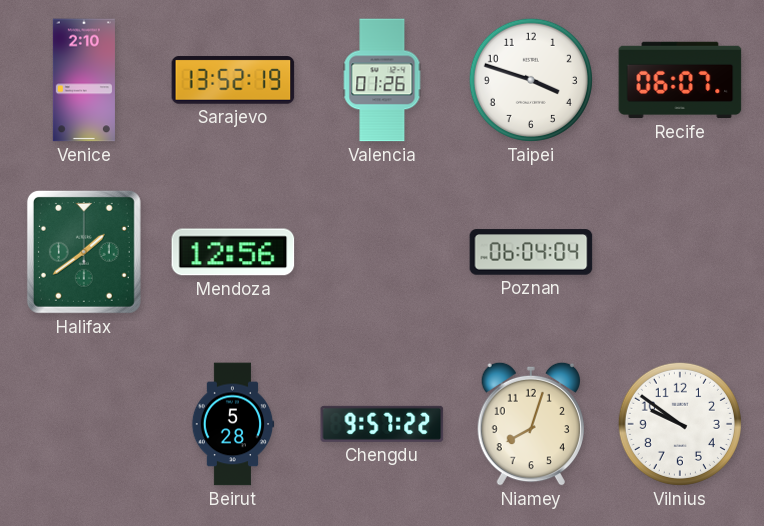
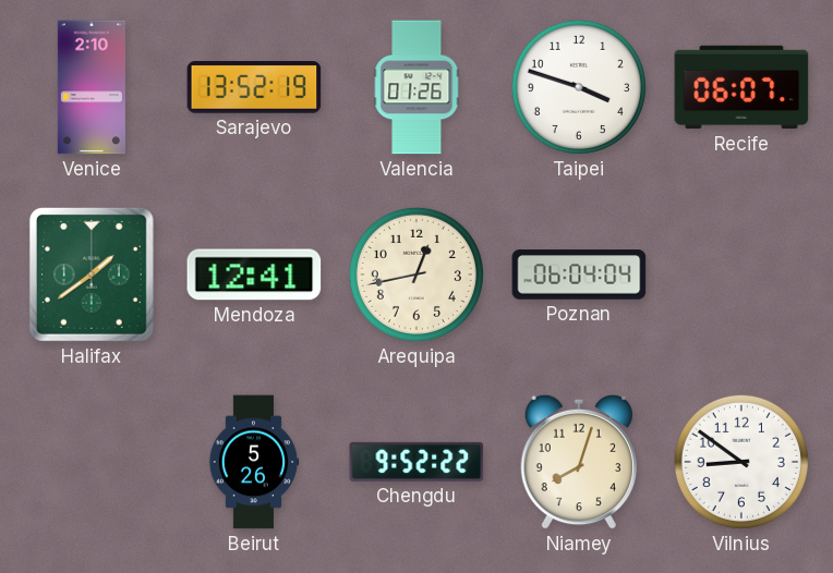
Mendoza: 12:56 -> 12:41
Arequipa: none -> 12:43
Beirut: 5:28 -> 5:26
Chengdu: 9:57 -> 9:52
Vilnius: 9:51 -> 8:51
